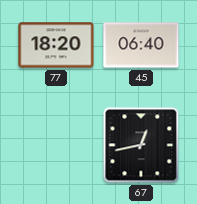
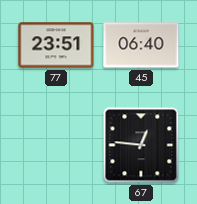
77: 18:20 -> 23:51
67: 12:43 -> 12:46
